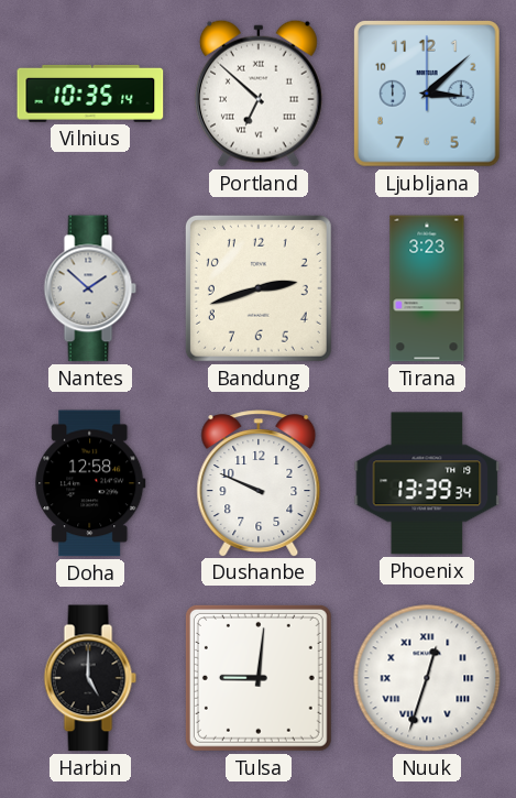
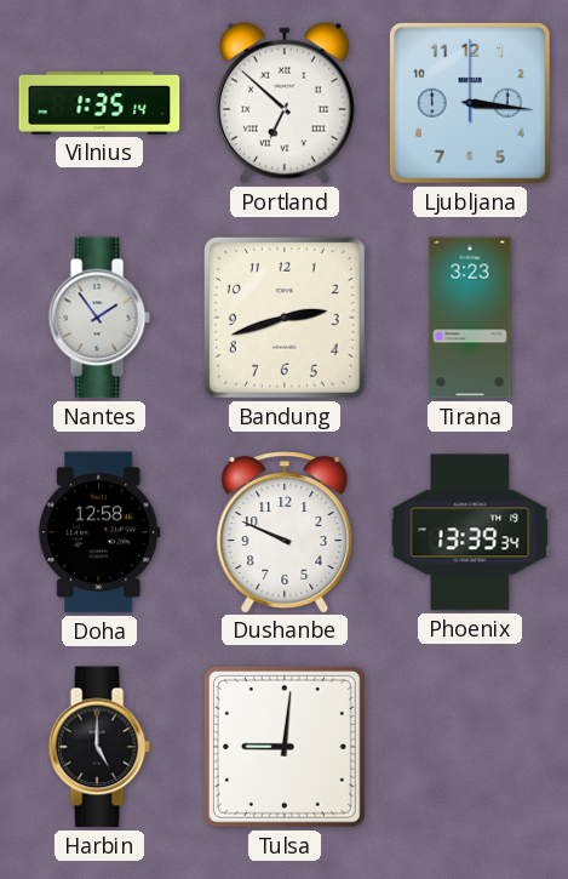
Vilnius: 10:35 -> 1:35
Ljubljana: 3:08 -> 3:16
Nantes: 1:52 -> 1:54
Nuuk: 12:33 -> none
